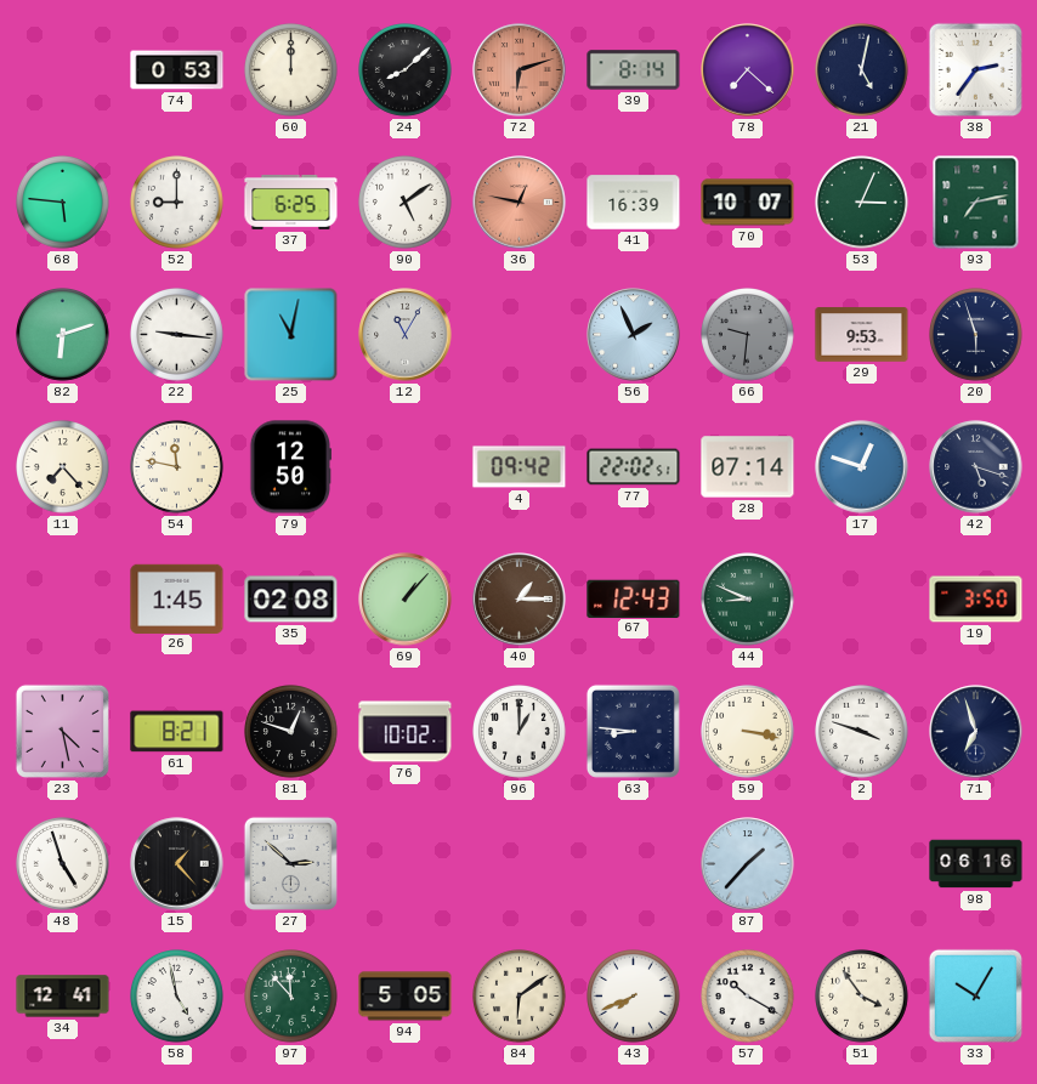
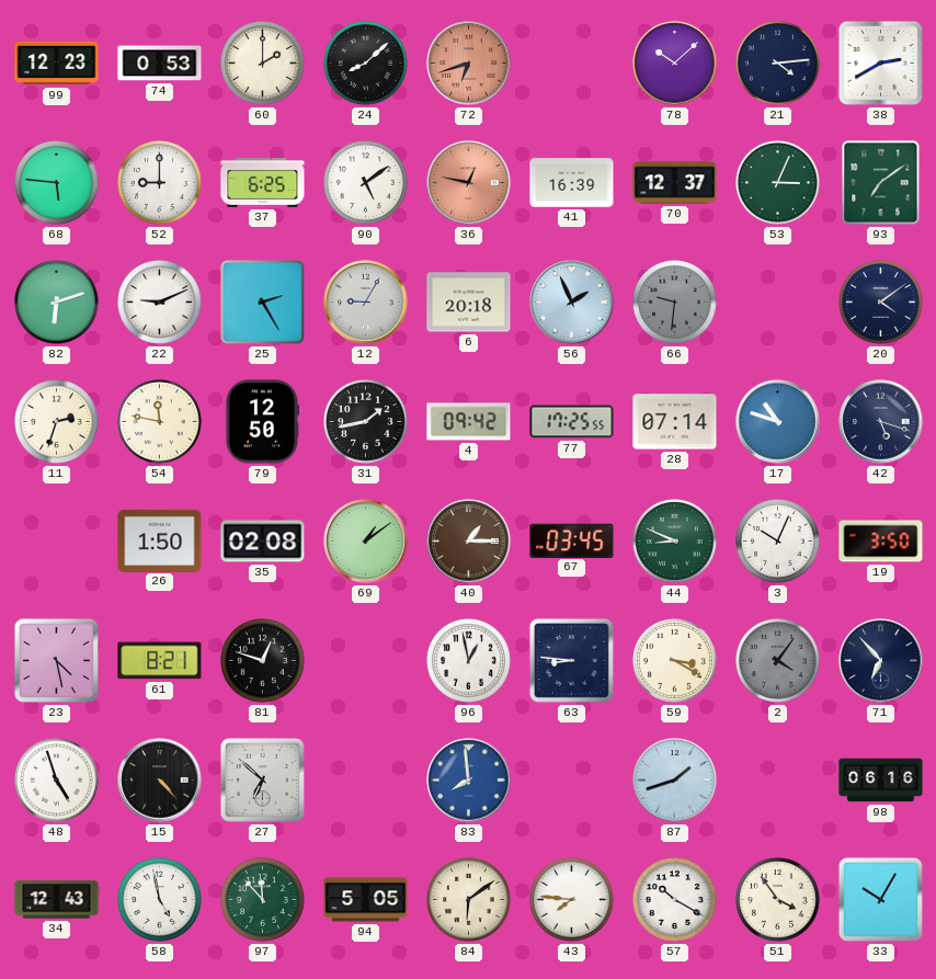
99: none -> 12:23
60: 12:00 -> 2:00
72: 6:12 -> 6:42
39: 8:14 -> none
78: 7:22 -> 10:08
21: 5:02 -> 4:14
38: 2:36 -> 2:40
70: 10:07 -> 12:37
93: 7:13 -> 7:09
22: 9:16 -> 9:11
25: 11:02 -> 2:25
12: 11:05 -> 9:05
6: none -> 20:18
29: 9:53 -> none
20: 5:57 -> 4:09
11: 7:23 -> 2:33
31: none -> 1:43
77: 22:02 -> 17:25
17: 12:48 -> 10:48
26: 1:45 -> 1:50
69: 1:07 -> 1:09
67: 12:43 -> 03:45
3: none -> 10:04
76: 10:02 -> none
96: 1:00 -> 12:58
59: 3:17 -> 3:20
2: 3:48 -> 4:06
2 dial: white -> grey
71: 6:57 -> 6:53
15: 1:23 -> 4:23
27: 2:52 -> 6:52
83: none -> 7:59
87: 1:37 -> 1:42
34: 12:41 -> 12:43
43: 7:41 -> 7:46
